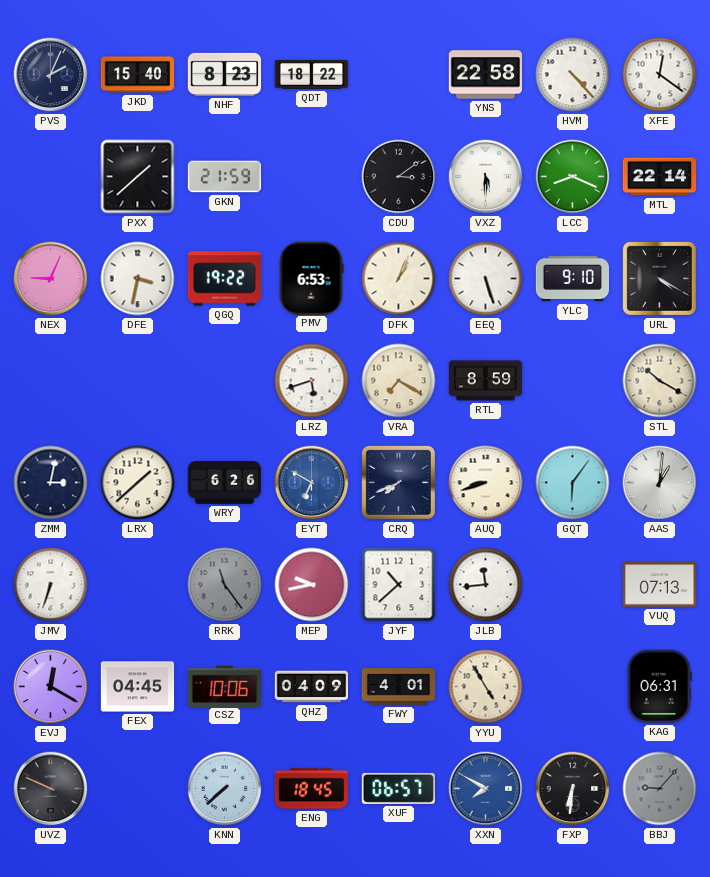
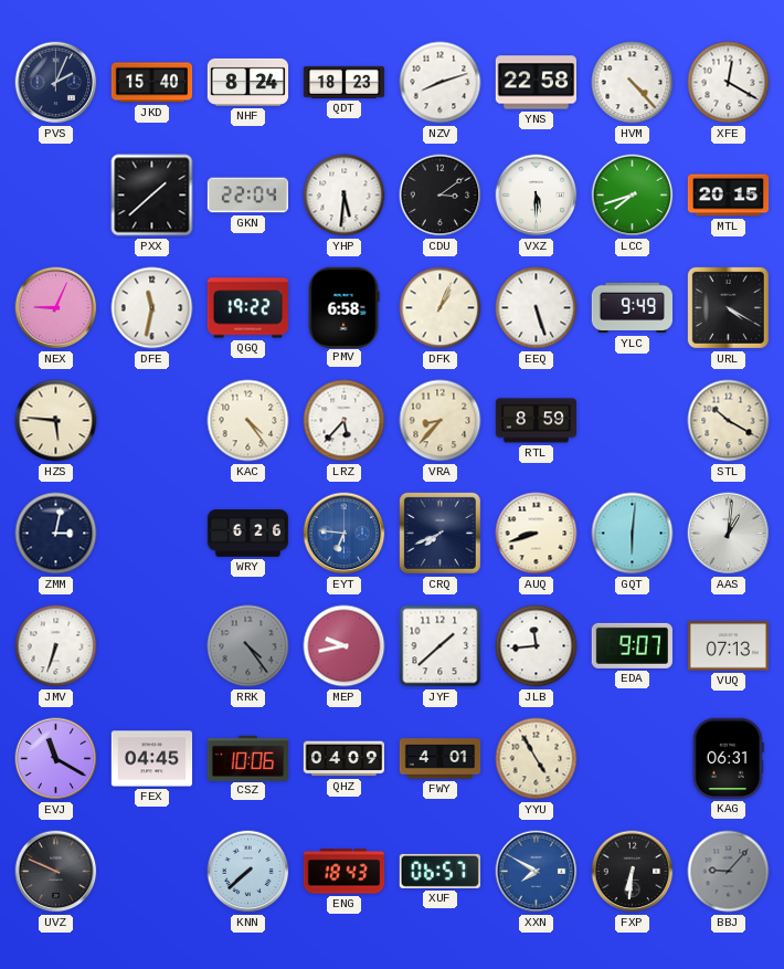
NHF: 8:23 -> 8:24
QDT: 18:22 -> 18:23
NZV: none -> 8:12
XFE: 12:21 -> 12:20
GKN: 21:59 -> 22:04
YHP: none -> 5:31
LCC: 8:19 -> 7:42
MTL: 22:14 -> 20:15
DFE: 3:32 -> 11:32
PMV: 6:53 -> 6:58
YLC: 9:10 -> 9:49
HZS: none -> 5:46
KAC: none -> 4:24
LRZ: 5:42 -> 5:37
VRA: 7:20 -> 8:37
LRX: 1:38 -> none
EYT: 6:50 -> 6:46
GQT: 6:06 -> 6:01
RRK: 11:24 -> 4:24
JYF: 10:38 -> 1:38
EDA: none -> 9:07
EVJ: 12:20 -> 11:20
ENG: 18:45 -> 18:43
